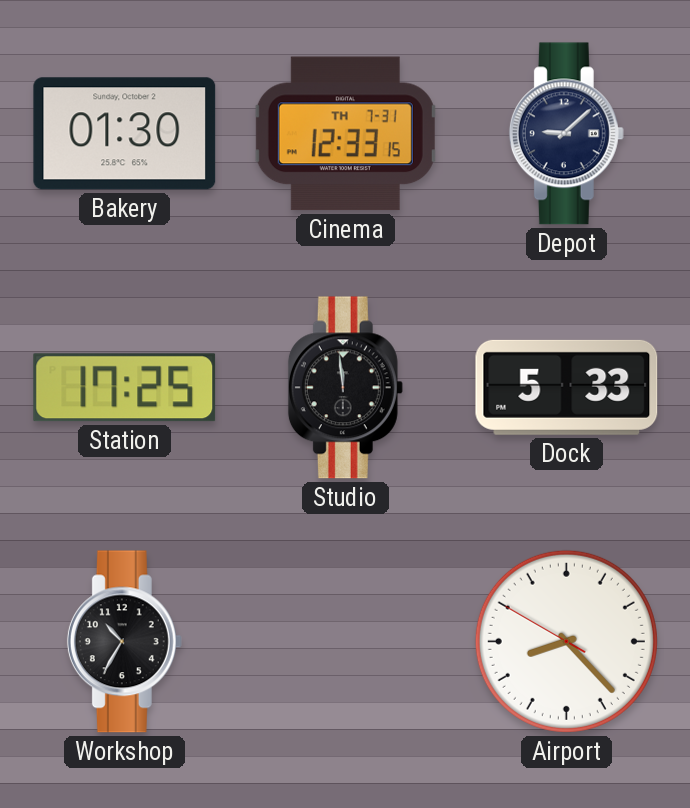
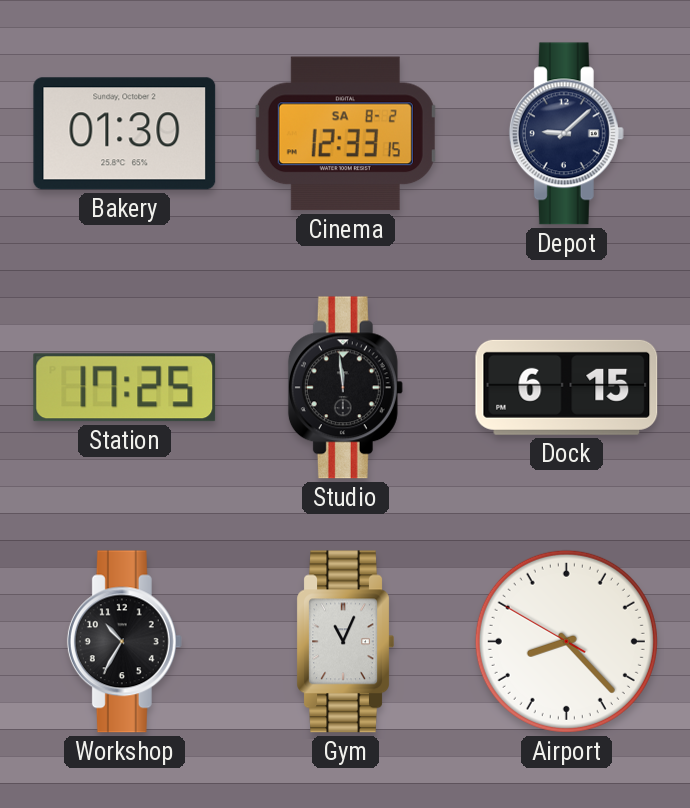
Cinema date: TH 7-31 -> SA 8-2
Dock: 5:33 -> 6:15
Gym: none -> 11:04
